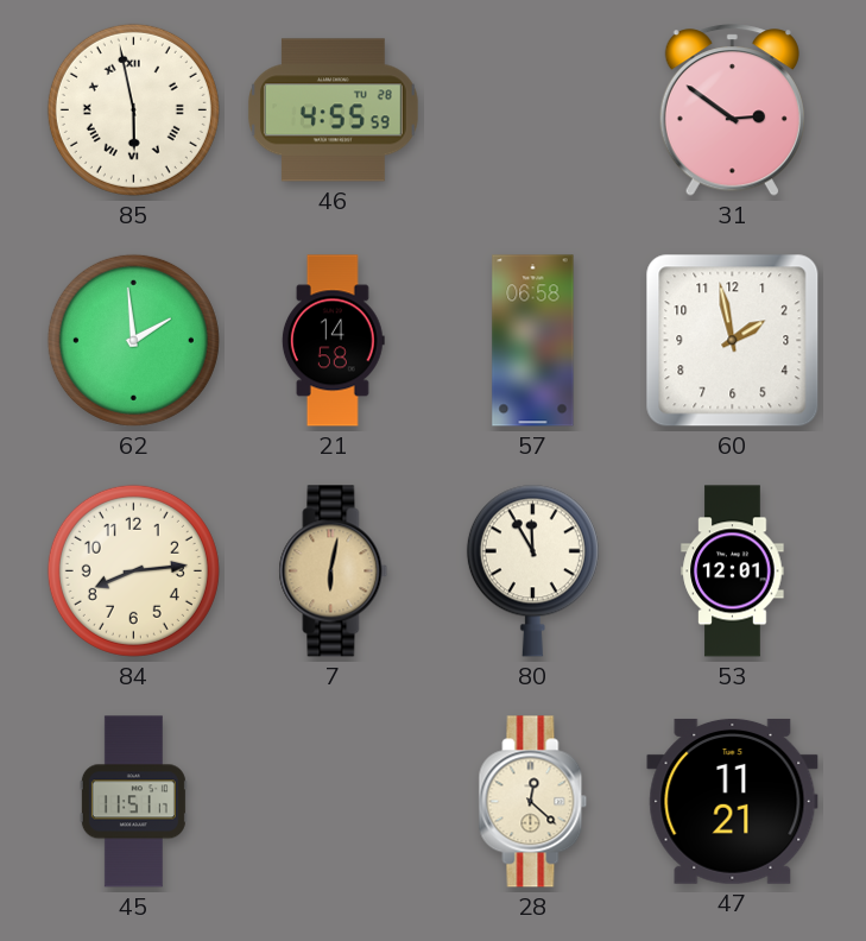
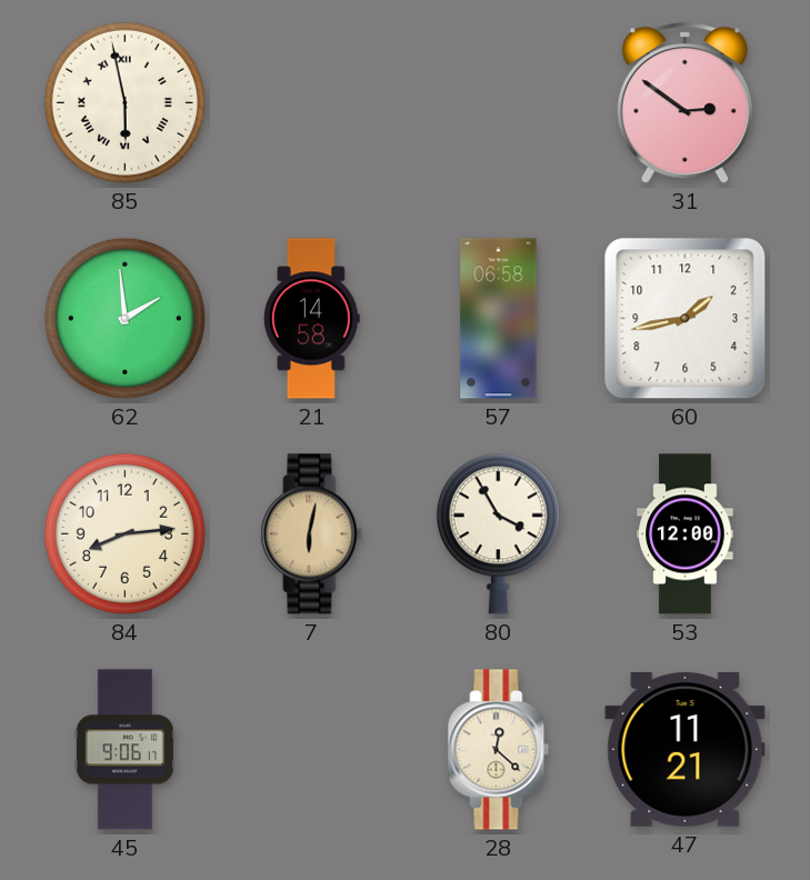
46: 4:55 -> none
60: 1:58 -> 1:43
80: 11:55 -> 3:55
53: 12:01 -> 12:00
45: 11:51 -> 9:06
